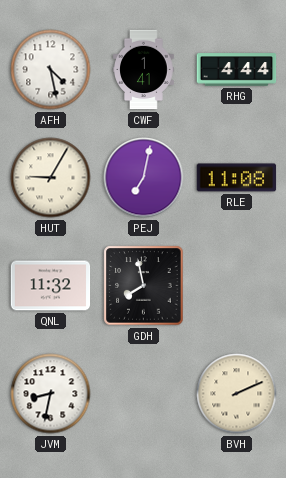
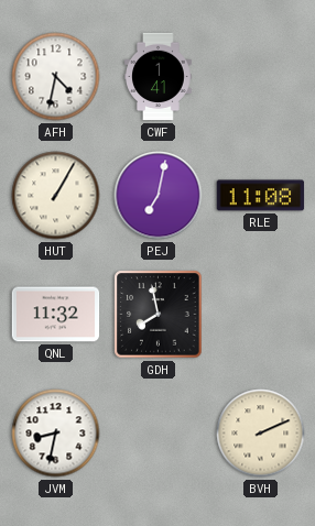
AFH: 4:28 -> 4:32
RHG: 4:44 -> none
HUT: 9:05 -> 1:05
